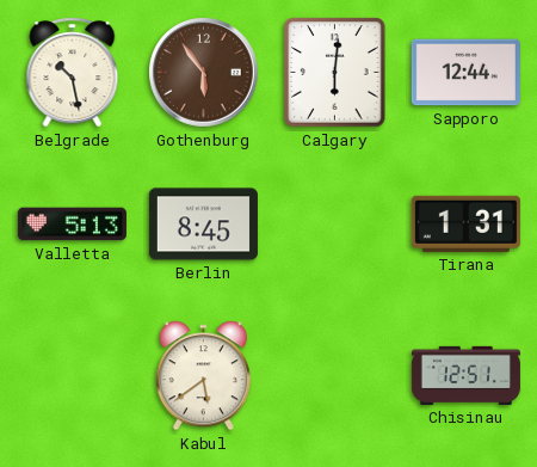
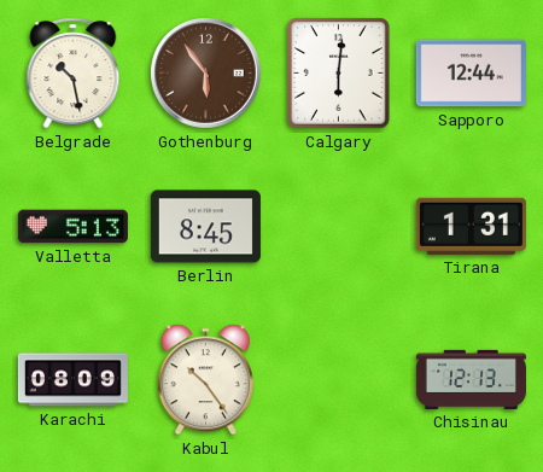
Karachi: none -> 08:09
Kabul: 5:39 -> 10:24
Chisinau: 12:51 -> 12:13
